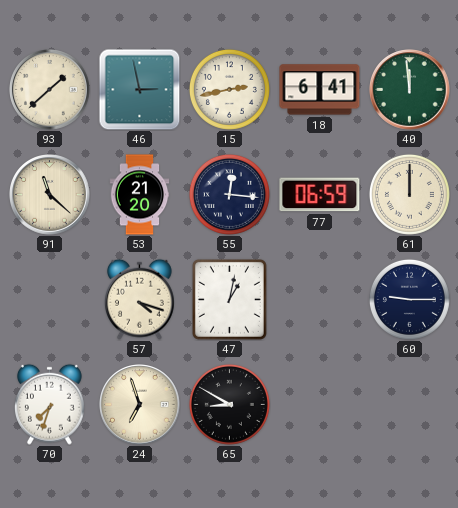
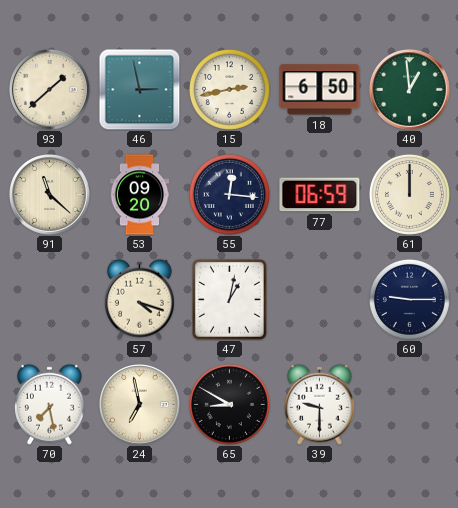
18: 6:41 -> 6:50
40: 11:59 -> 12:59
53: 21:20 -> 09:20
70: 7:33 -> 7:28
24: 6:57 -> 6:58
39: none -> 9:30
